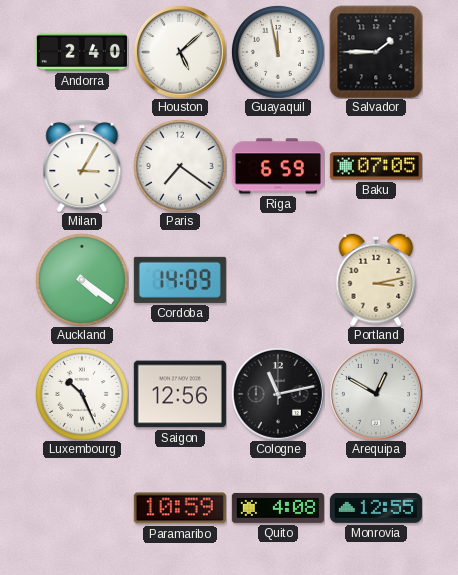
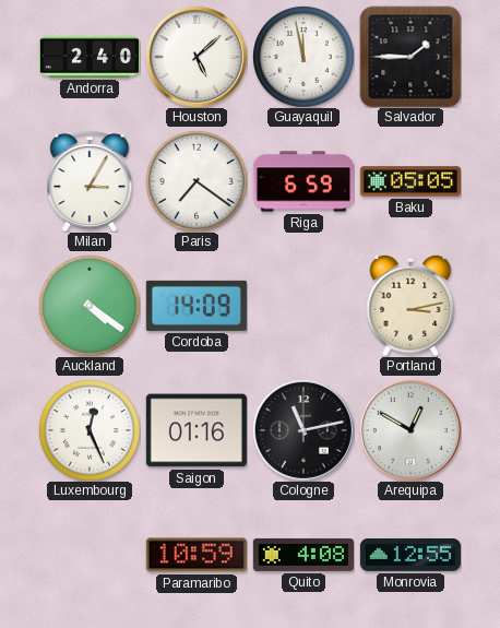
Baku: 07:05 -> 05:05
Luxembourg: 10:26 -> 12:26
Saigon: 12:56 -> 01:16
